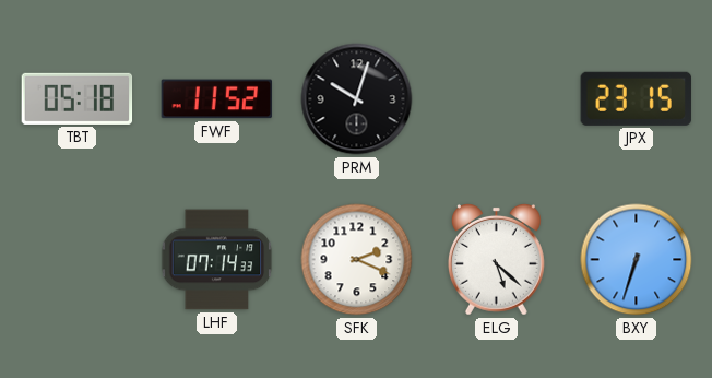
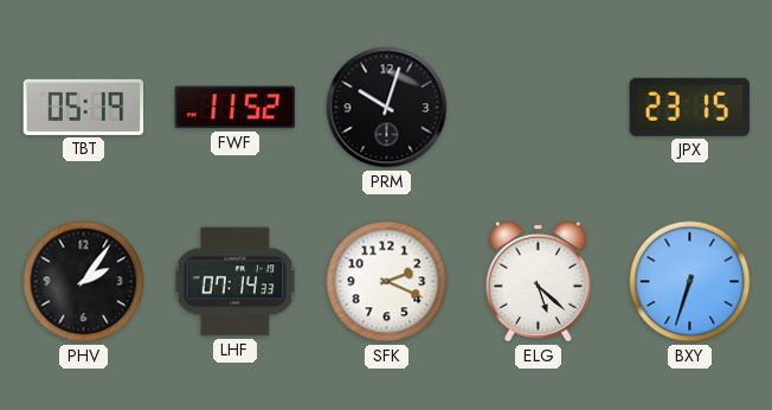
TBT: 05:18 -> 05:19
PHV: none -> 2:06
